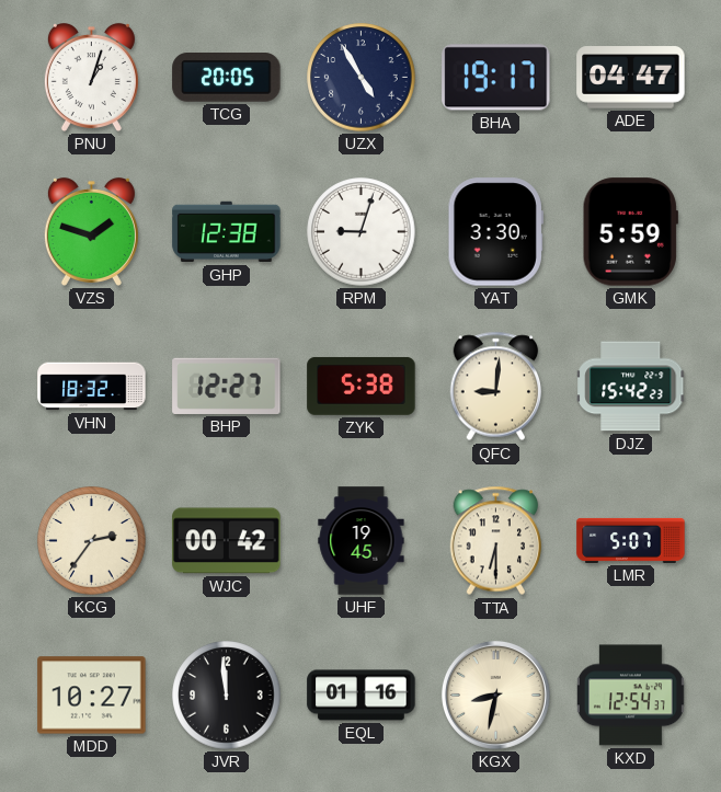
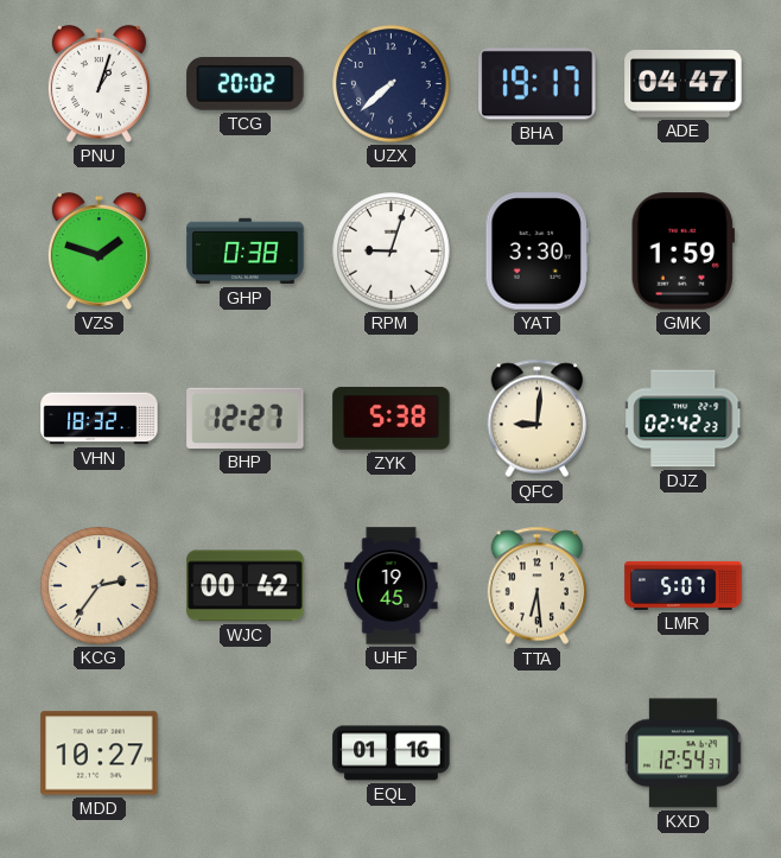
TCG: 20:05 -> 20:02
UZX: 4:55 -> 7:38
GHP: 12:38 -> 0:38
GMK: 5:59 -> 1:59
DJZ: 15:42 -> 02:42
TTA: 6:30 -> 6:29
JVR: 11:59 -> none
KGX: 8:32 -> none
